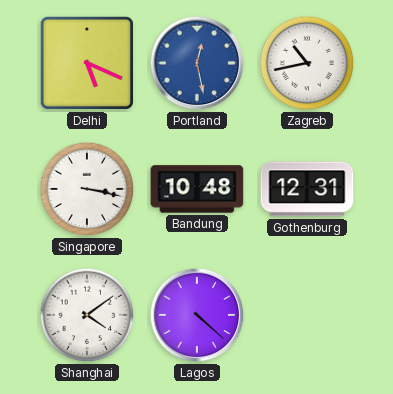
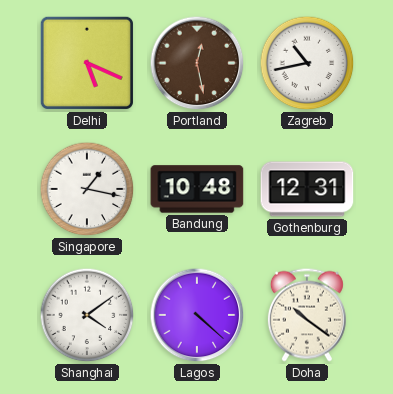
Portland dial: blue -> brown
Singapore: 3:17 -> 1:17
Doha: none -> 10:21
